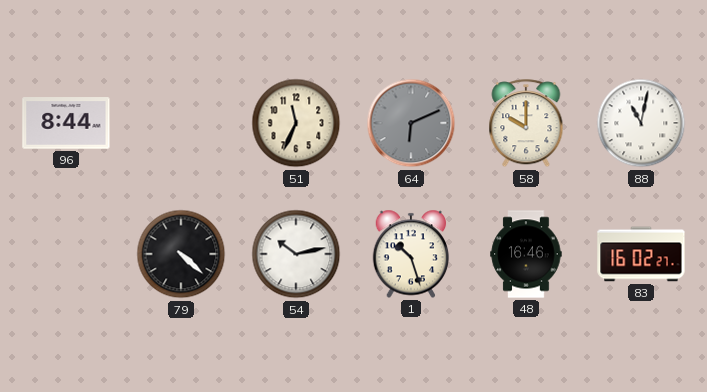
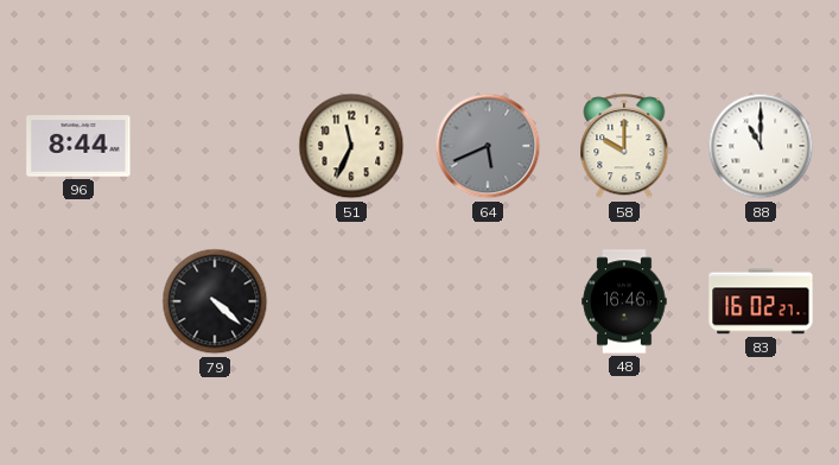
64: 6:11 -> 5:41
88: 11:02 -> 11:00
54: 10:13 -> none
1: 10:27 -> none
